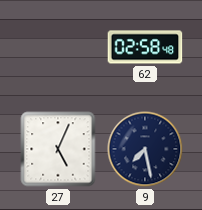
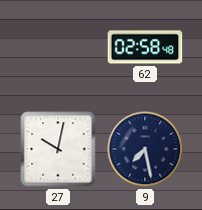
27: 5:04 -> 10:02
